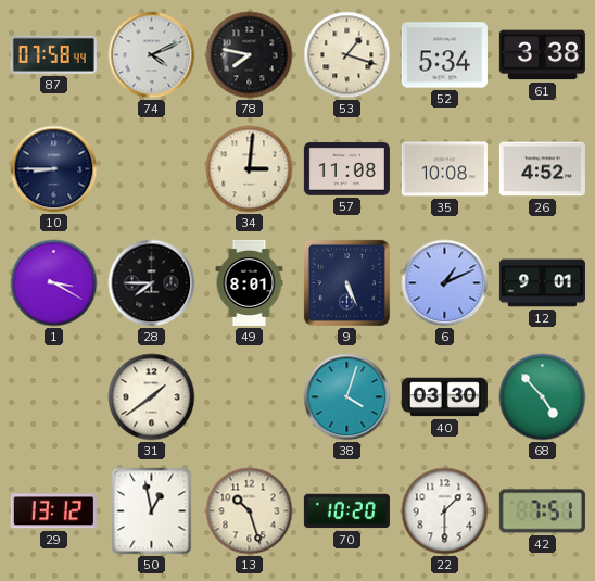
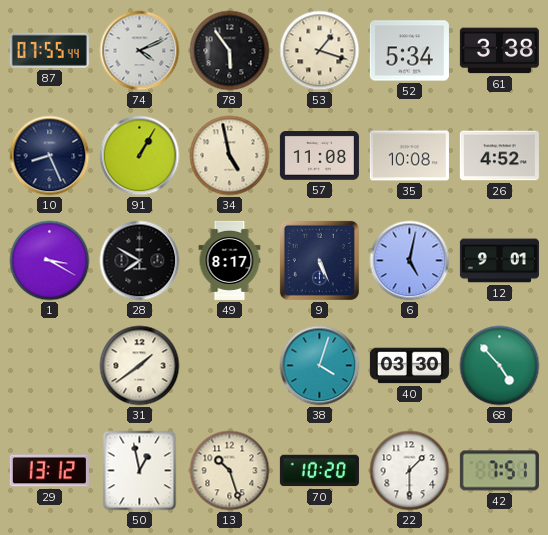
87: 07:58 -> 07:55
78: 7:47 -> 5:54
10: 8:45 -> 8:26
91: none -> 1:05
34: 3:01 -> 4:58
28: 7:45 -> 7:50
49: 8:01 -> 8:17
6: 1:11 -> 5:02
